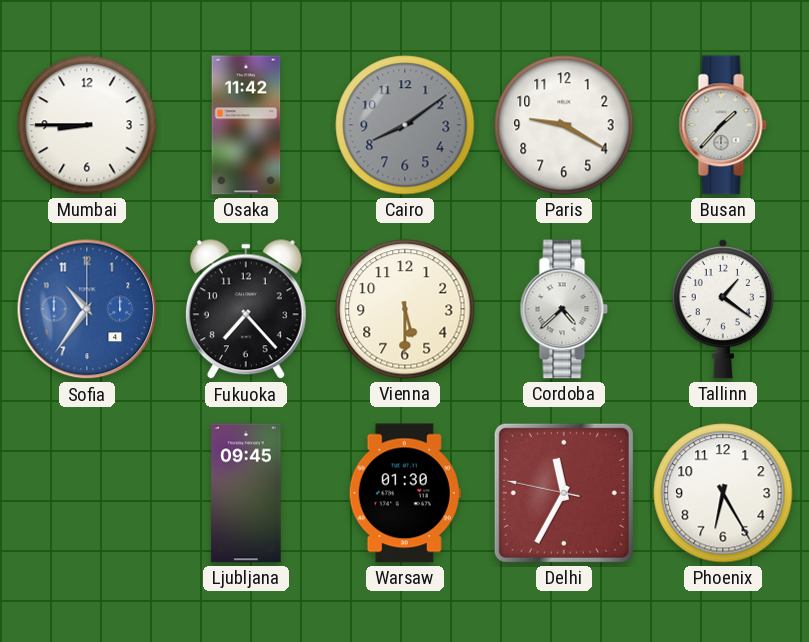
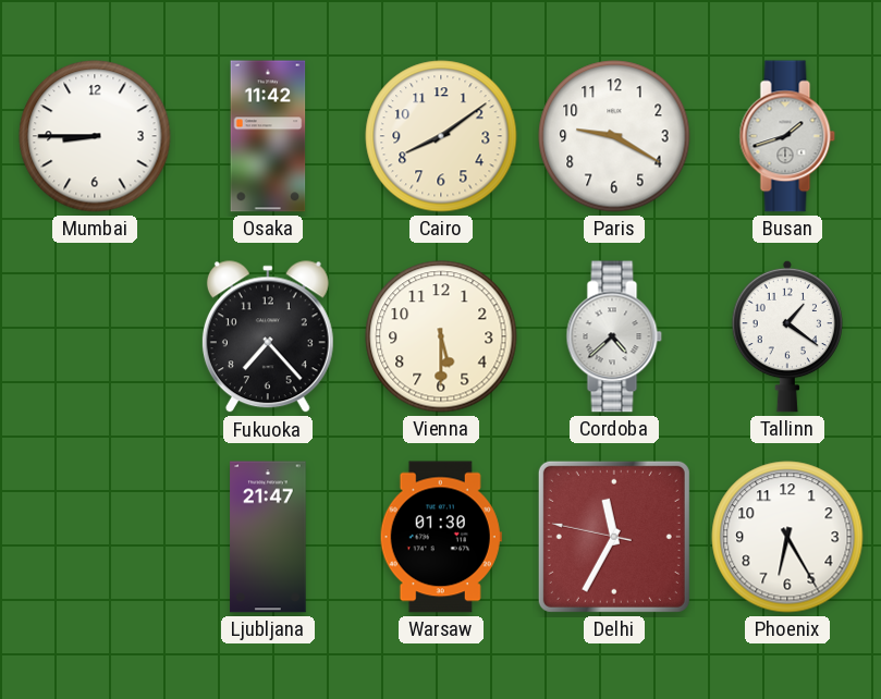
Cairo dial: grey -> cream
Busan: 1:37 -> 1:42
Sofia: 10:36 -> none
Ljubljana: 09:45 -> 21:47
